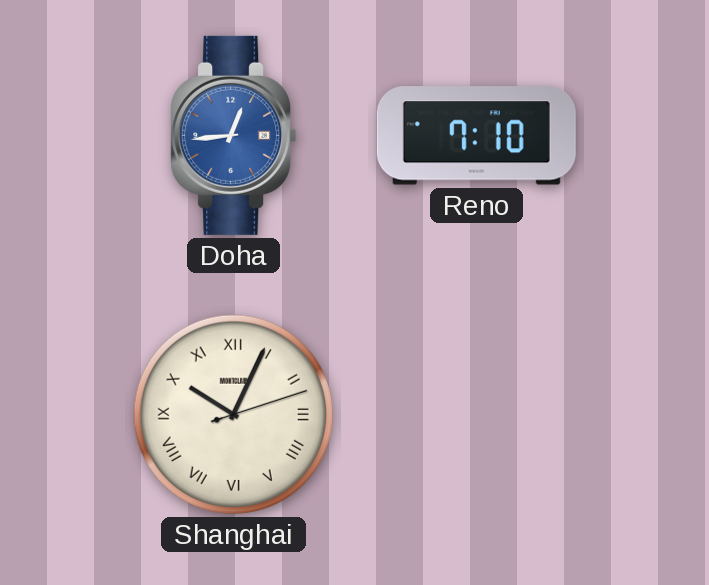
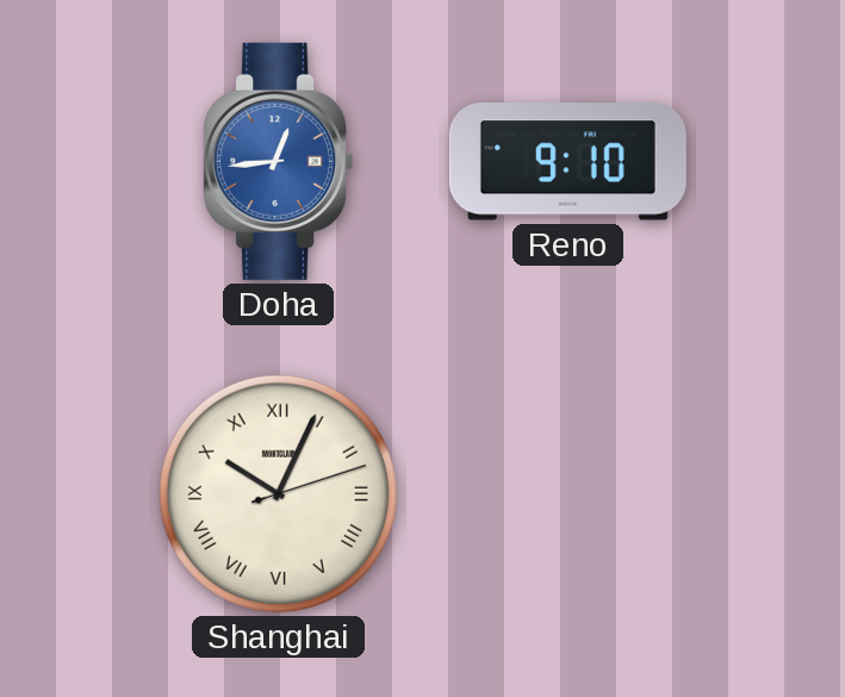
Reno: 7:10 -> 9:10
